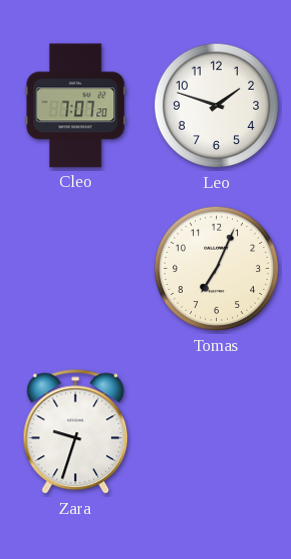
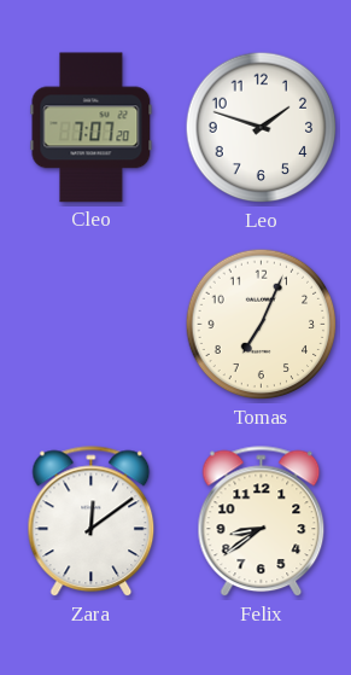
Zara: 9:33 -> 12:09
Felix: none -> 8:39
